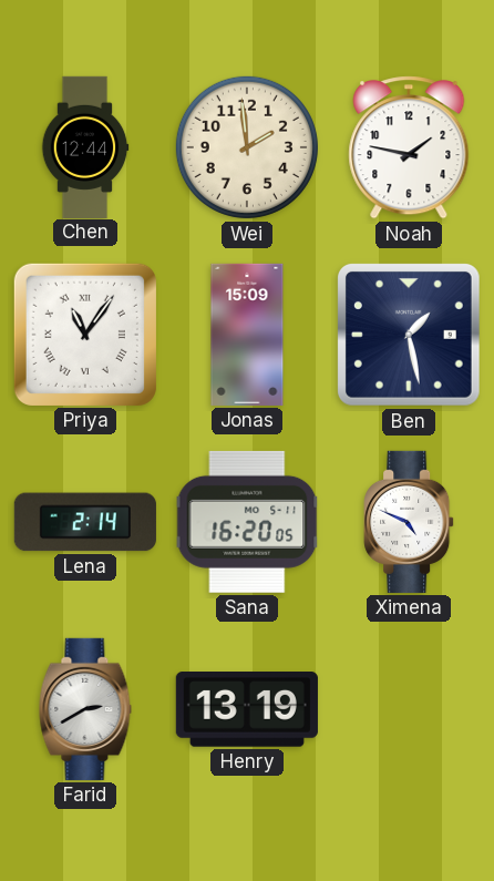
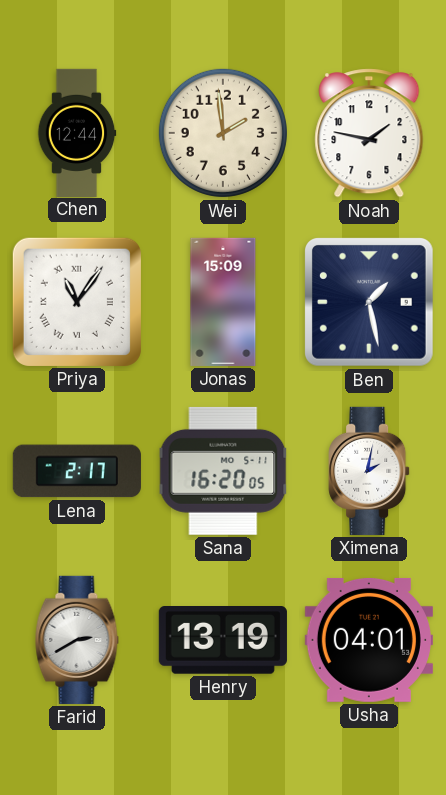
Lena: 2:14 -> 2:17
Ximena: 4:49 -> 2:02
Usha: none -> 04:01
